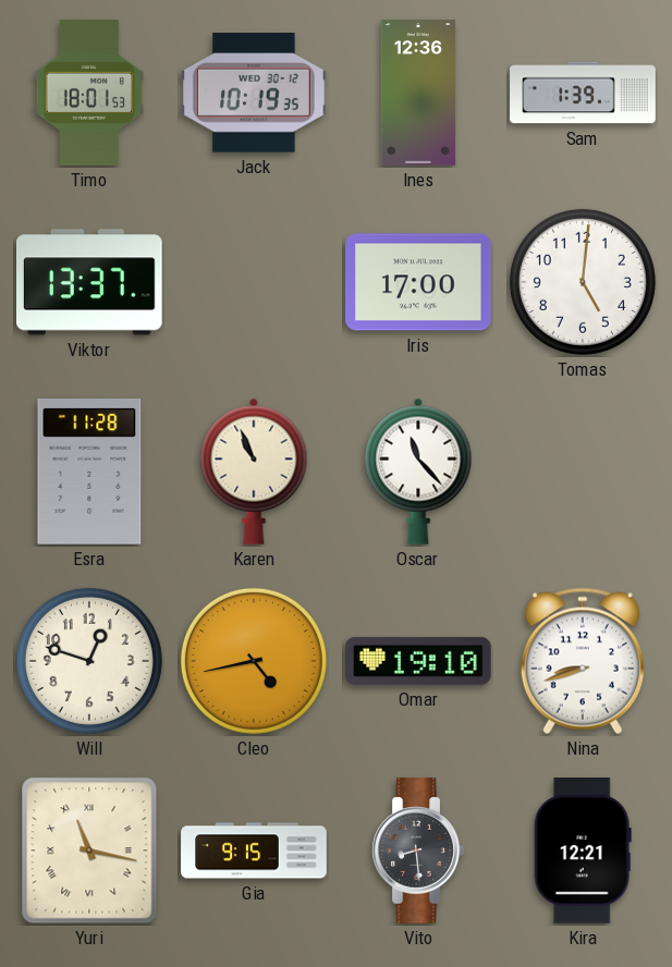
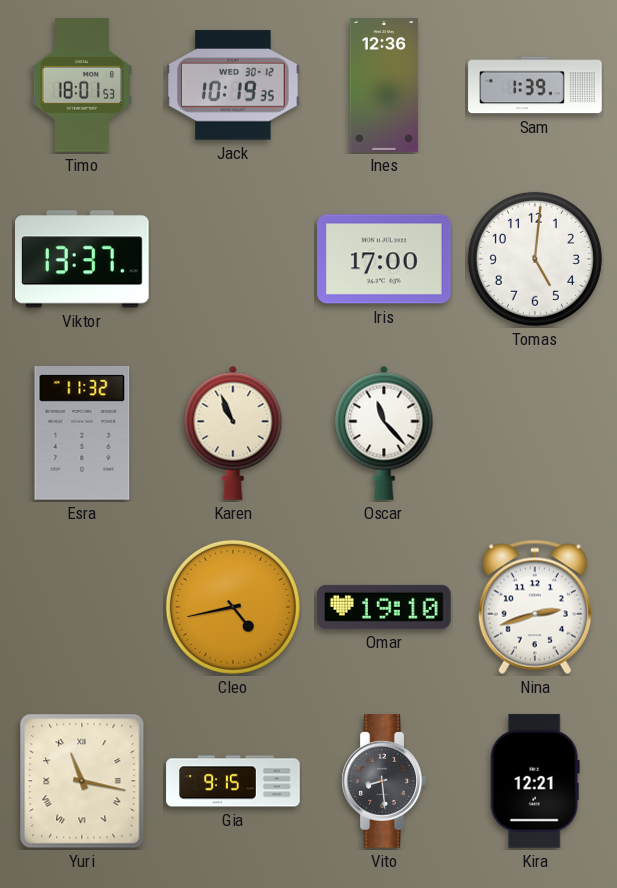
Esra: 11:28 -> 11:32
Will: 12:48 -> none
Nina: 8:42 -> 2:42
